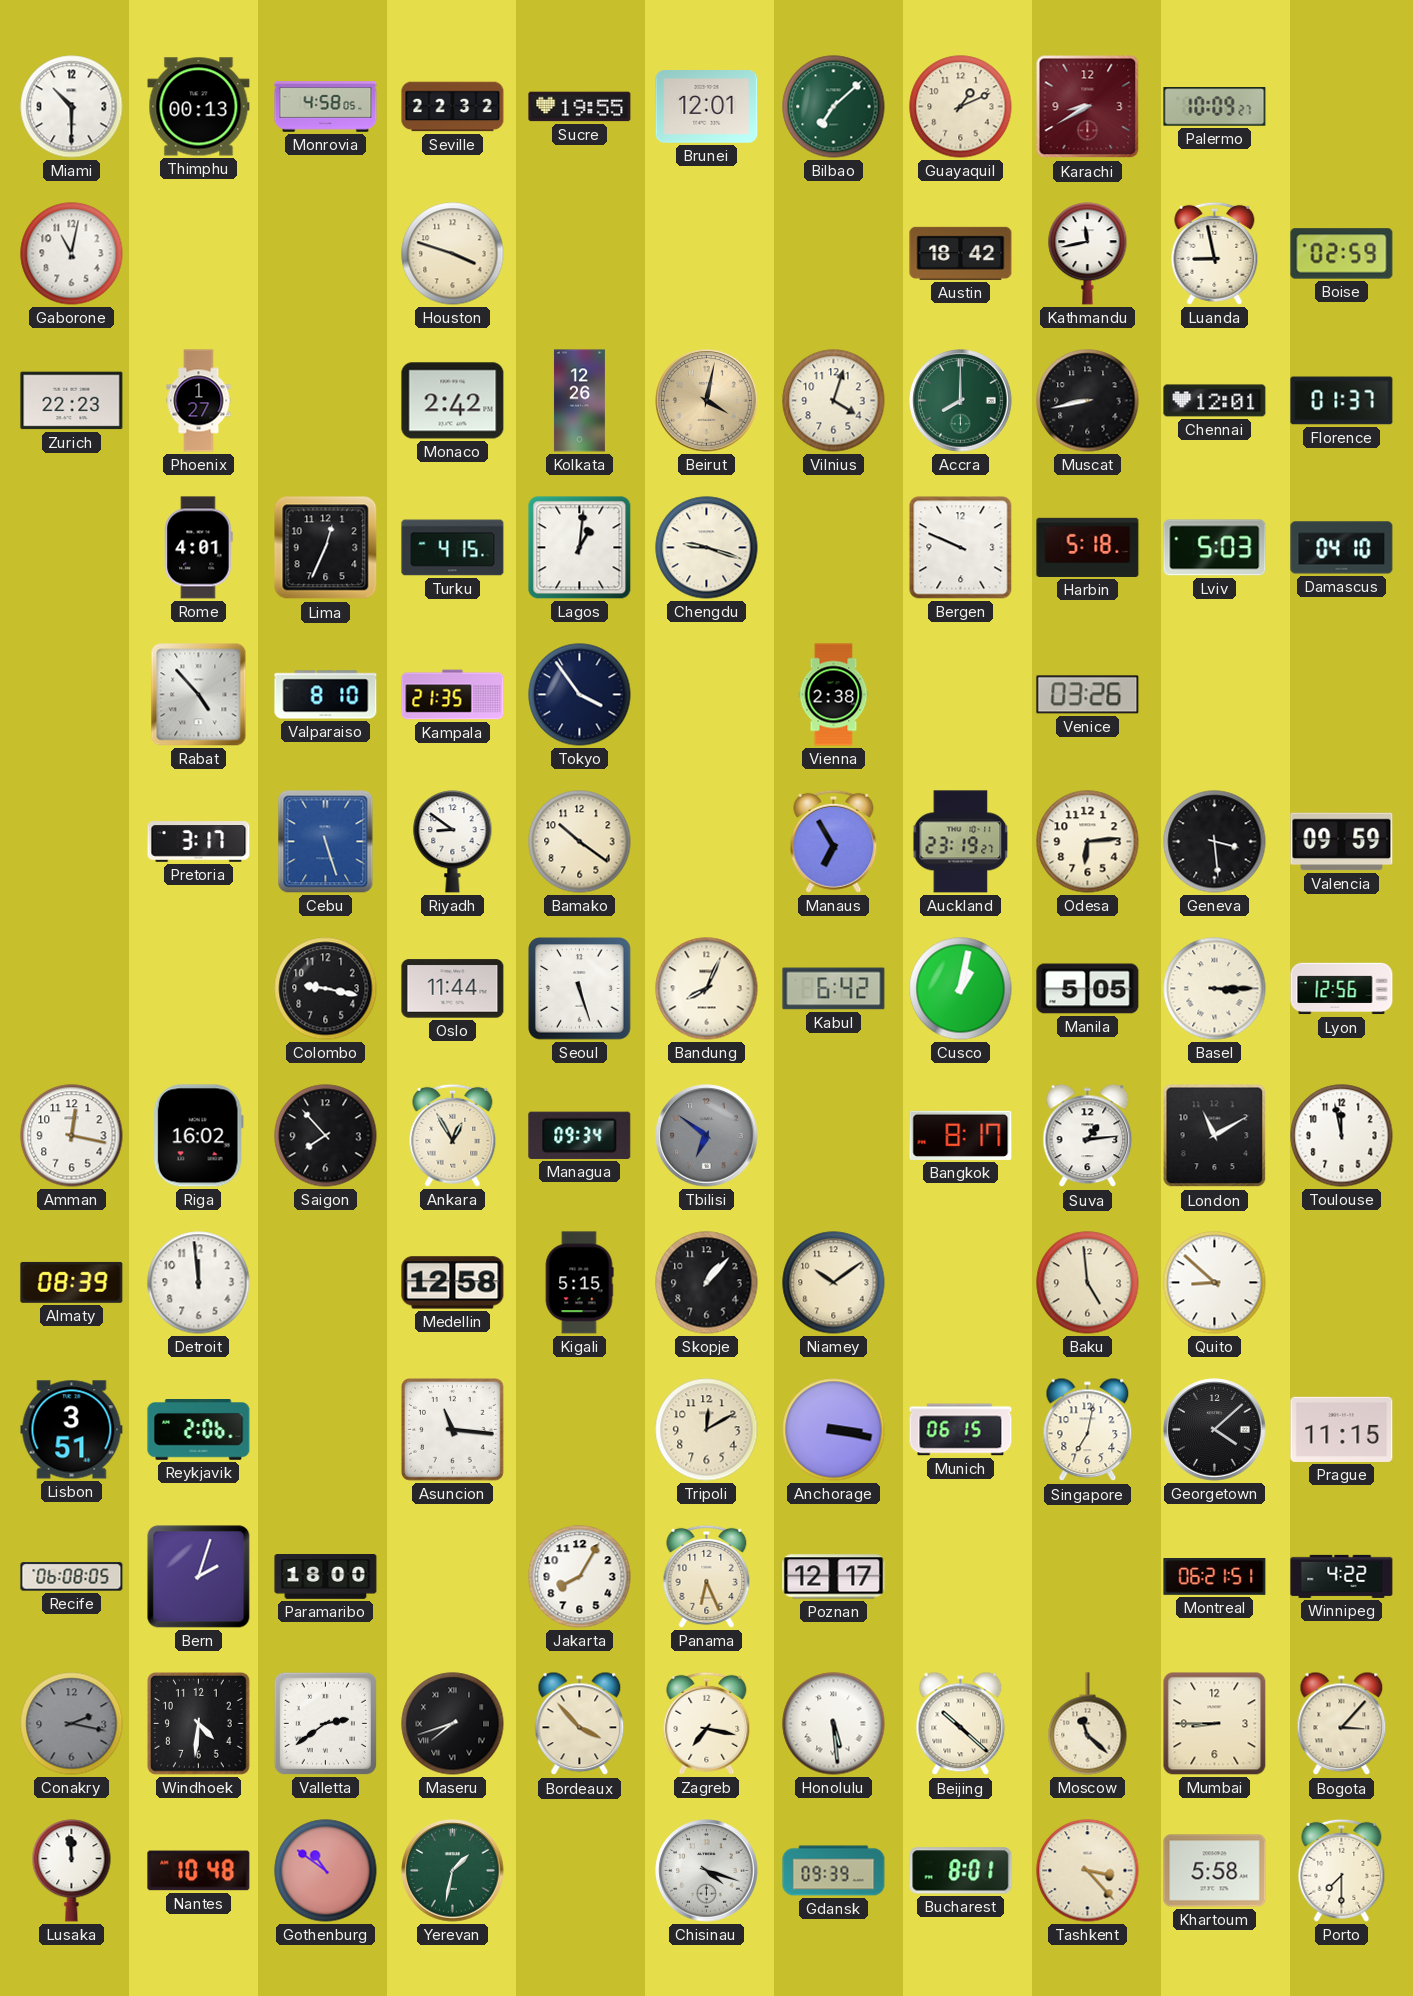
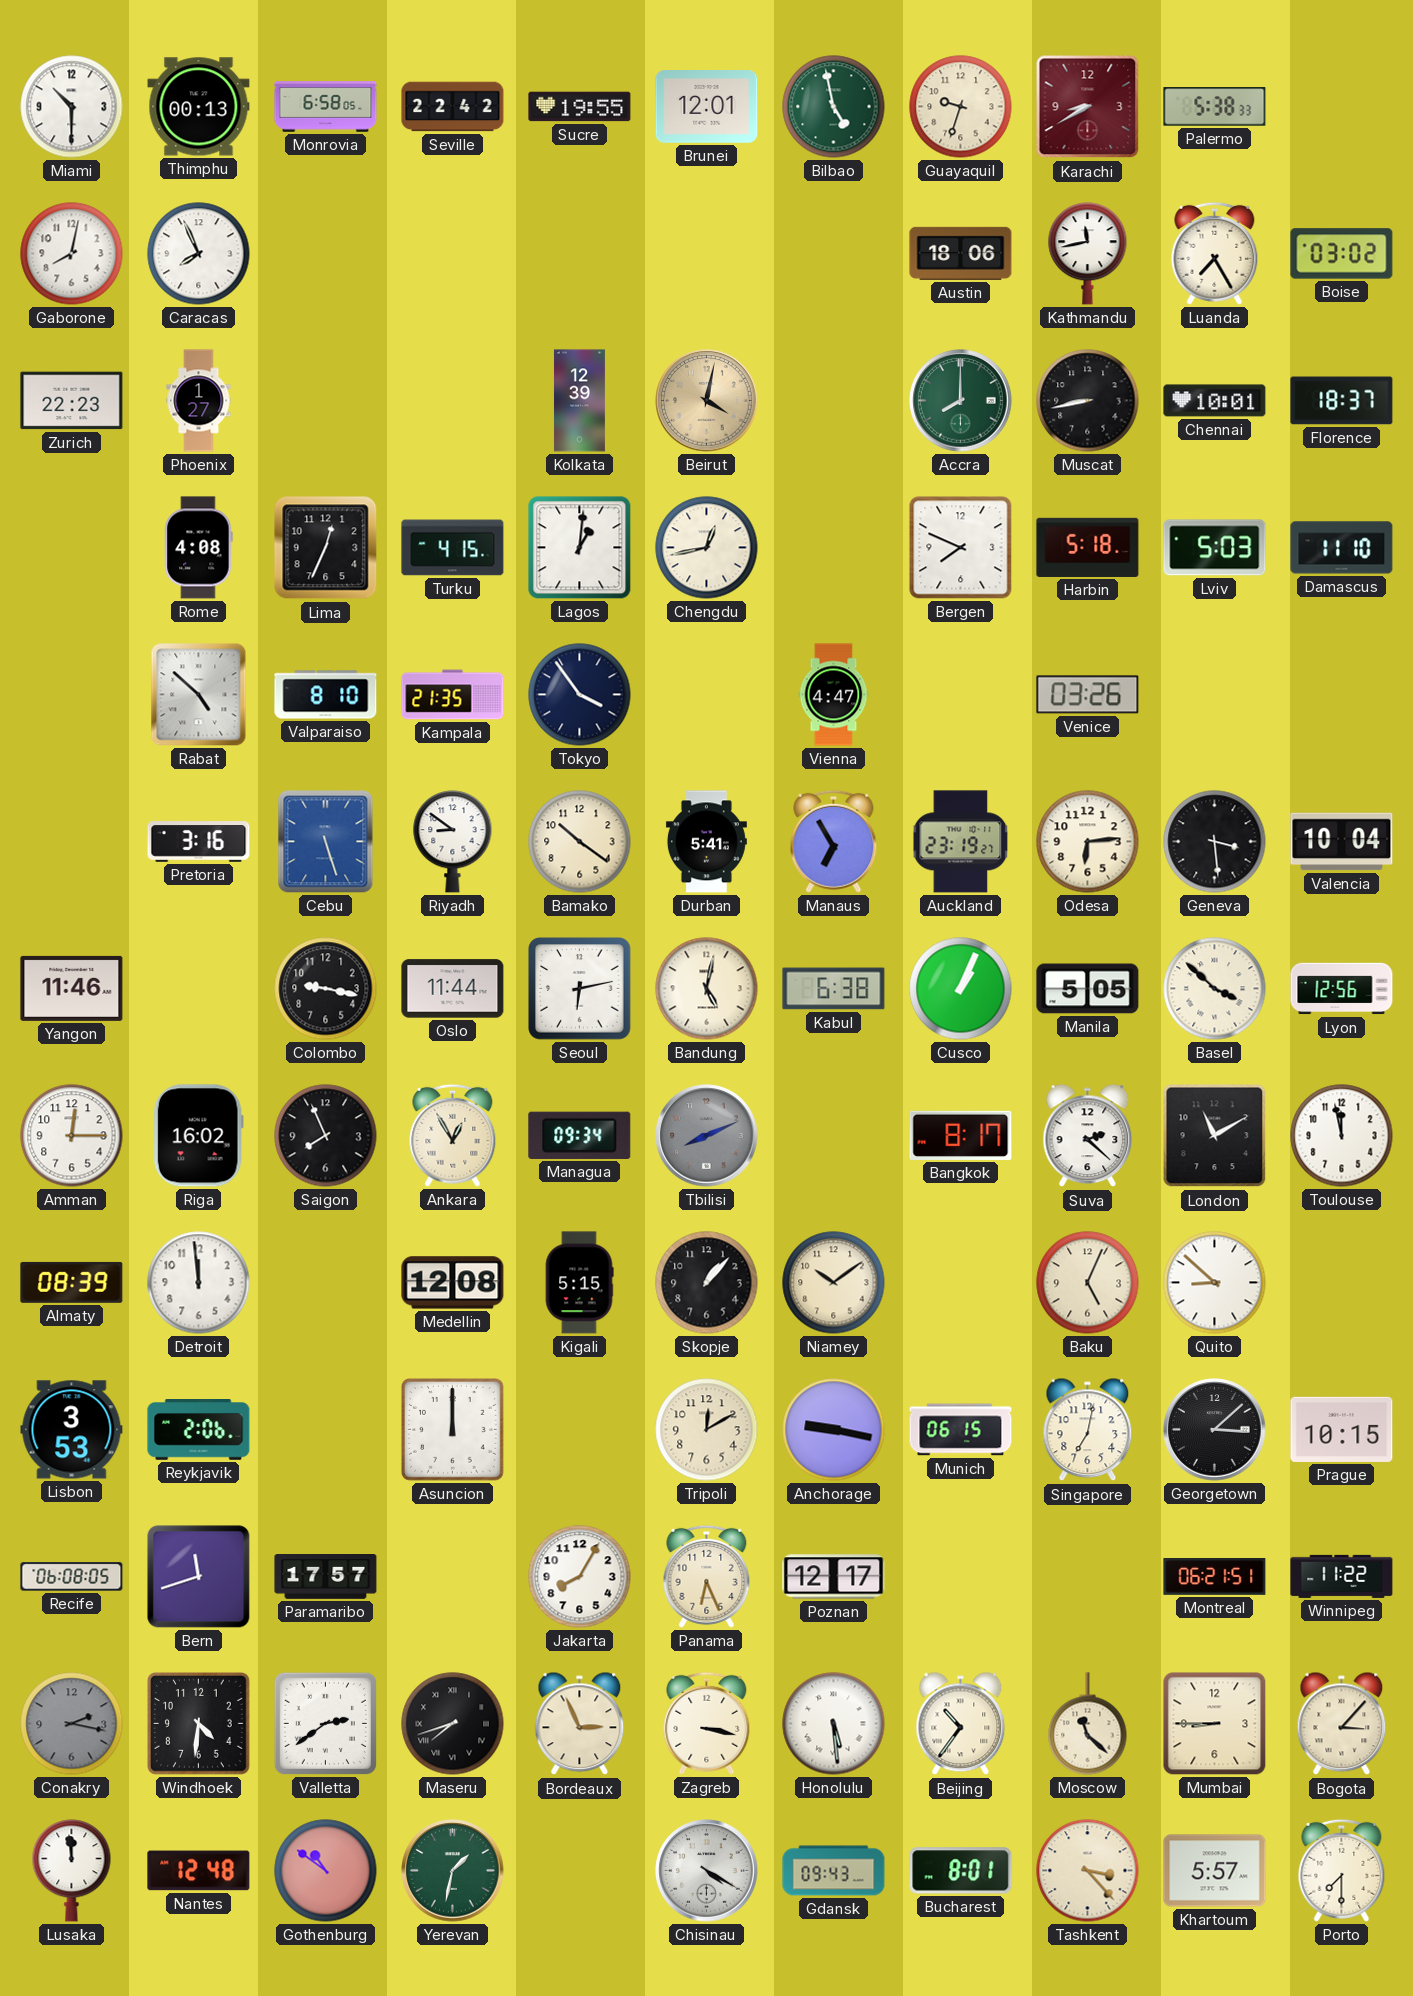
Monrovia: 4:58 -> 6:58
Seville: 22:32 -> 22:42
Bilbao: 7:08 -> 4:58
Guayaquil: 1:11 -> 9:33
Palermo: 10:09 -> 5:38
Gaborone: 11:02 -> 8:02
Caracas: none -> 7:56
Houston: 3:48 -> none
Austin: 18:42 -> 18:06
Luanda: 8:58 -> 7:25
Boise: 02:59 -> 03:02
Monaco: 2:42 -> none
Kolkata: 12:26 -> 12:39
Vilnius: 4:03 -> none
Chennai: 12:01 -> 10:01
Florence: 01:37 -> 18:37
Rome: 4:01 -> 4:08
Chengdu: 9:18 -> 12:43
Bergen: 9:49 -> 7:49
Damascus: 04:10 -> 11:10
Rabat: 4:53 -> 4:52
Vienna: 2:38 -> 4:47
Pretoria: 3:17 -> 3:16
Durban: none -> 5:41
Valencia: 09:59 -> 10:04
Yangon: none -> 11:46
Seoul: 5:27 -> 6:13
Bandung: 8:04 -> 5:02
Kabul: 6:42 -> 6:38
Cusco: 1:02 -> 1:04
Basel: 3:15 -> 3:52
Amman: 12:17 -> 12:15
Saigon: 7:53 -> 7:56
Tbilisi: 6:51 -> 8:11
Suva: 1:14 -> 2:22
Medellin: 12:58 -> 12:08
Baku: 4:59 -> 5:04
Lisbon: 3:51 -> 3:53
Asuncion: 11:16 -> 12:00
Anchorage: 3:17 -> 9:17
Georgetown: 4:08 -> 3:08
Prague: 11:15 -> 10:15
Bern: 2:03 -> 11:42
Paramaribo: 18:00 -> 17:57
Winnipeg: 4:22 -> 11:22
Bordeaux: 3:53 -> 2:56
Zagreb: 7:17 -> 3:17
Beijing: 10:22 -> 10:36
Nantes: 10:48 -> 12:48
Chisinau: 4:18 -> 4:20
Gdansk: 09:39 -> 09:43
Khartoum: 5:58 -> 5:57
